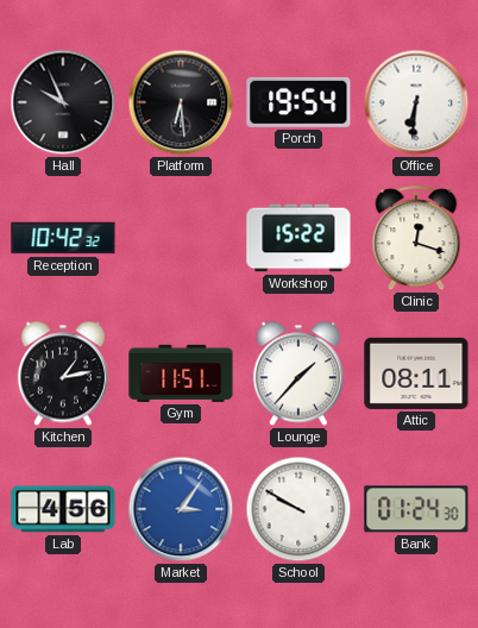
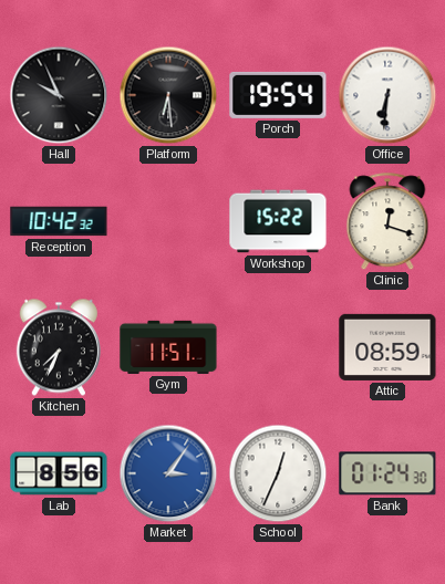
Kitchen: 1:13 -> 7:34
Lounge: 1:37 -> none
Attic: 08:11 -> 08:59
Lab: 4:56 -> 8:56
School: 9:50 -> 12:34
